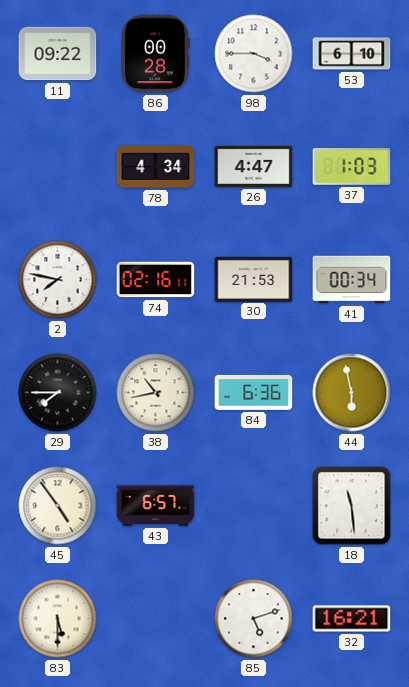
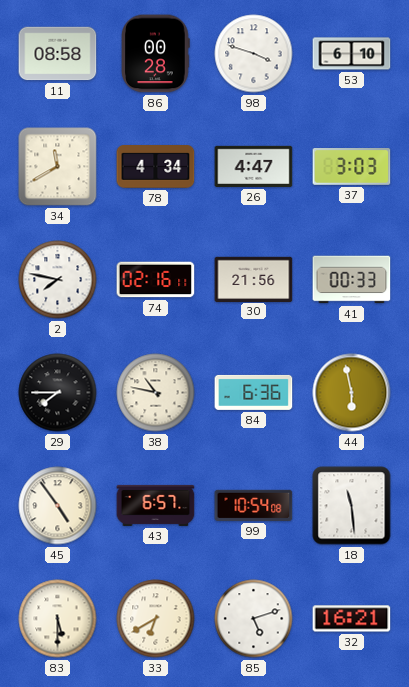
11: 09:22 -> 08:58
98: 3:45 -> 3:48
34: none -> 11:40
37: 1:03 -> 3:03
30: 21:53 -> 21:56
41: 00:34 -> 00:33
38: 10:43 -> 10:47
99: none -> 10:54
33: none -> 6:40
